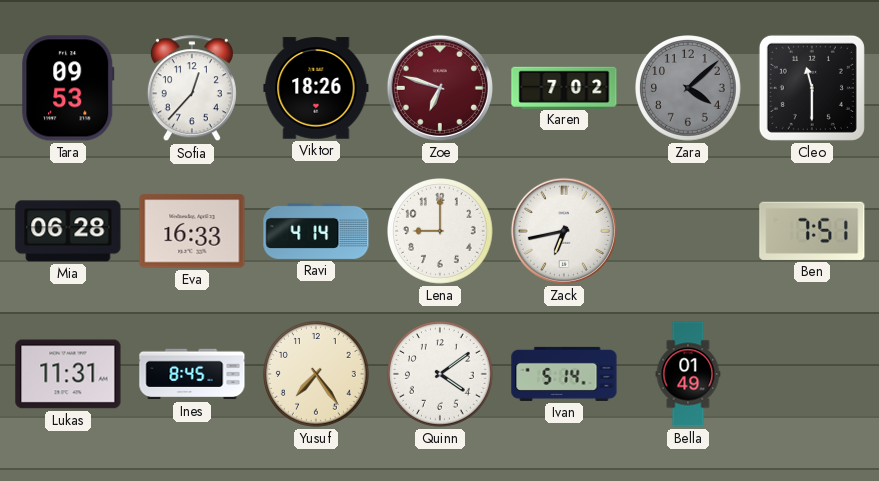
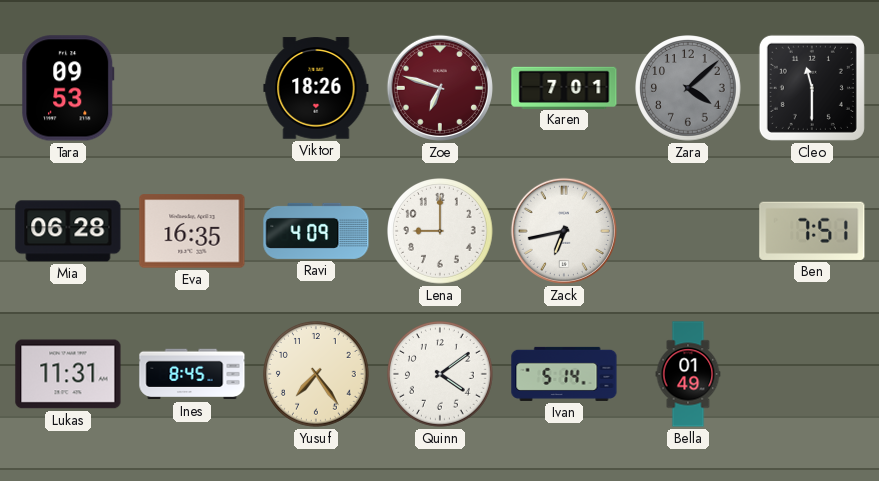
Sofia: 12:37 -> none
Karen: 7:02 -> 7:01
Eva: 16:33 -> 16:35
Ravi: 4:14 -> 4:09
